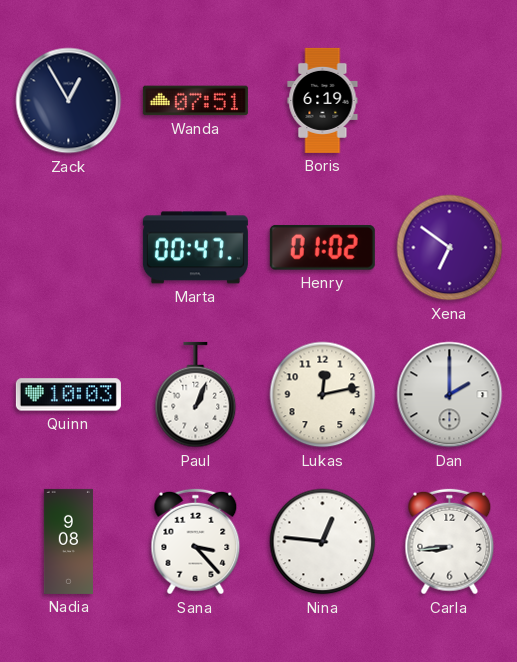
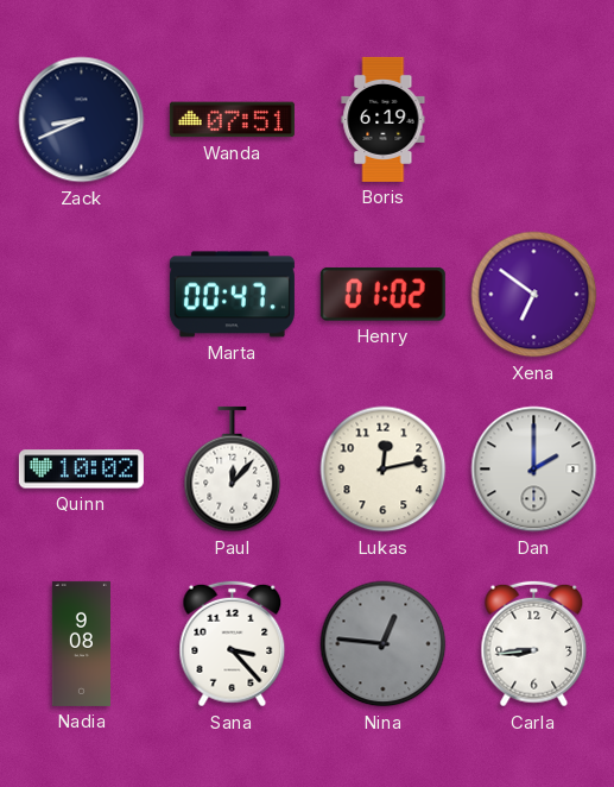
Zack: 12:55 -> 8:41
Quinn: 10:03 -> 10:02
Paul: 1:04 -> 12:07
Nina dial: white -> grey
